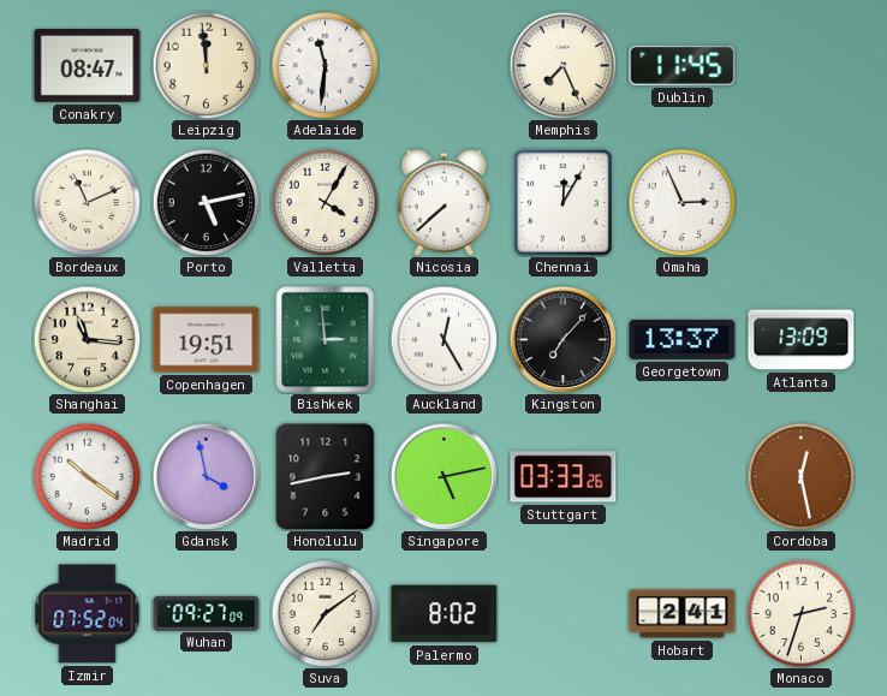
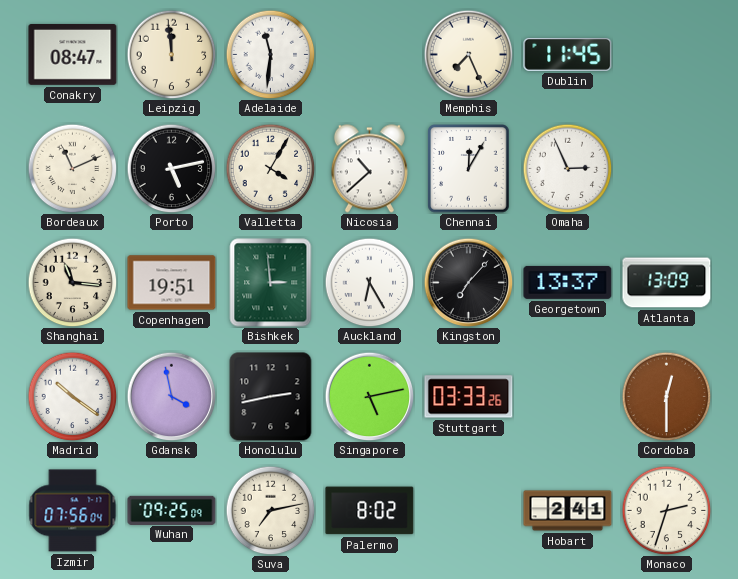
Nicosia: 7:38 -> 10:38
Auckland: 12:25 -> 6:25
Cordoba: 12:28 -> 12:30
Izmir: 07:52 -> 07:56
Wuhan: 09:27 -> 09:25
Suva: 7:09 -> 7:13
